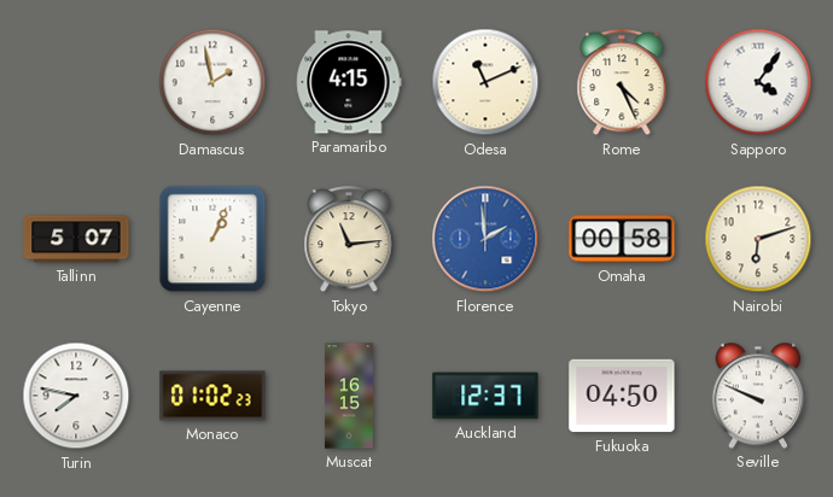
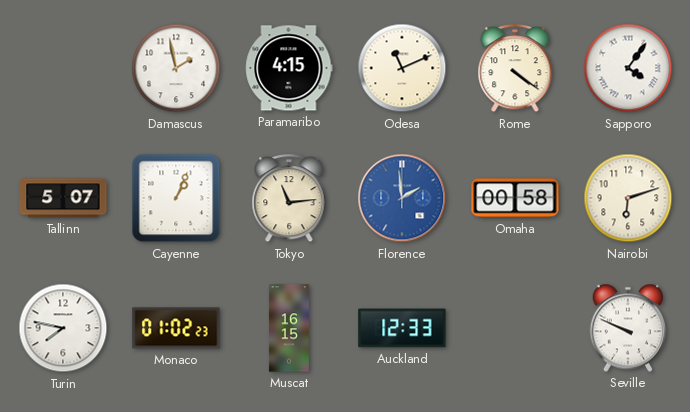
Rome: 4:26 -> 4:21
Auckland: 12:37 -> 12:33
Fukuoka: 04:50 -> none
